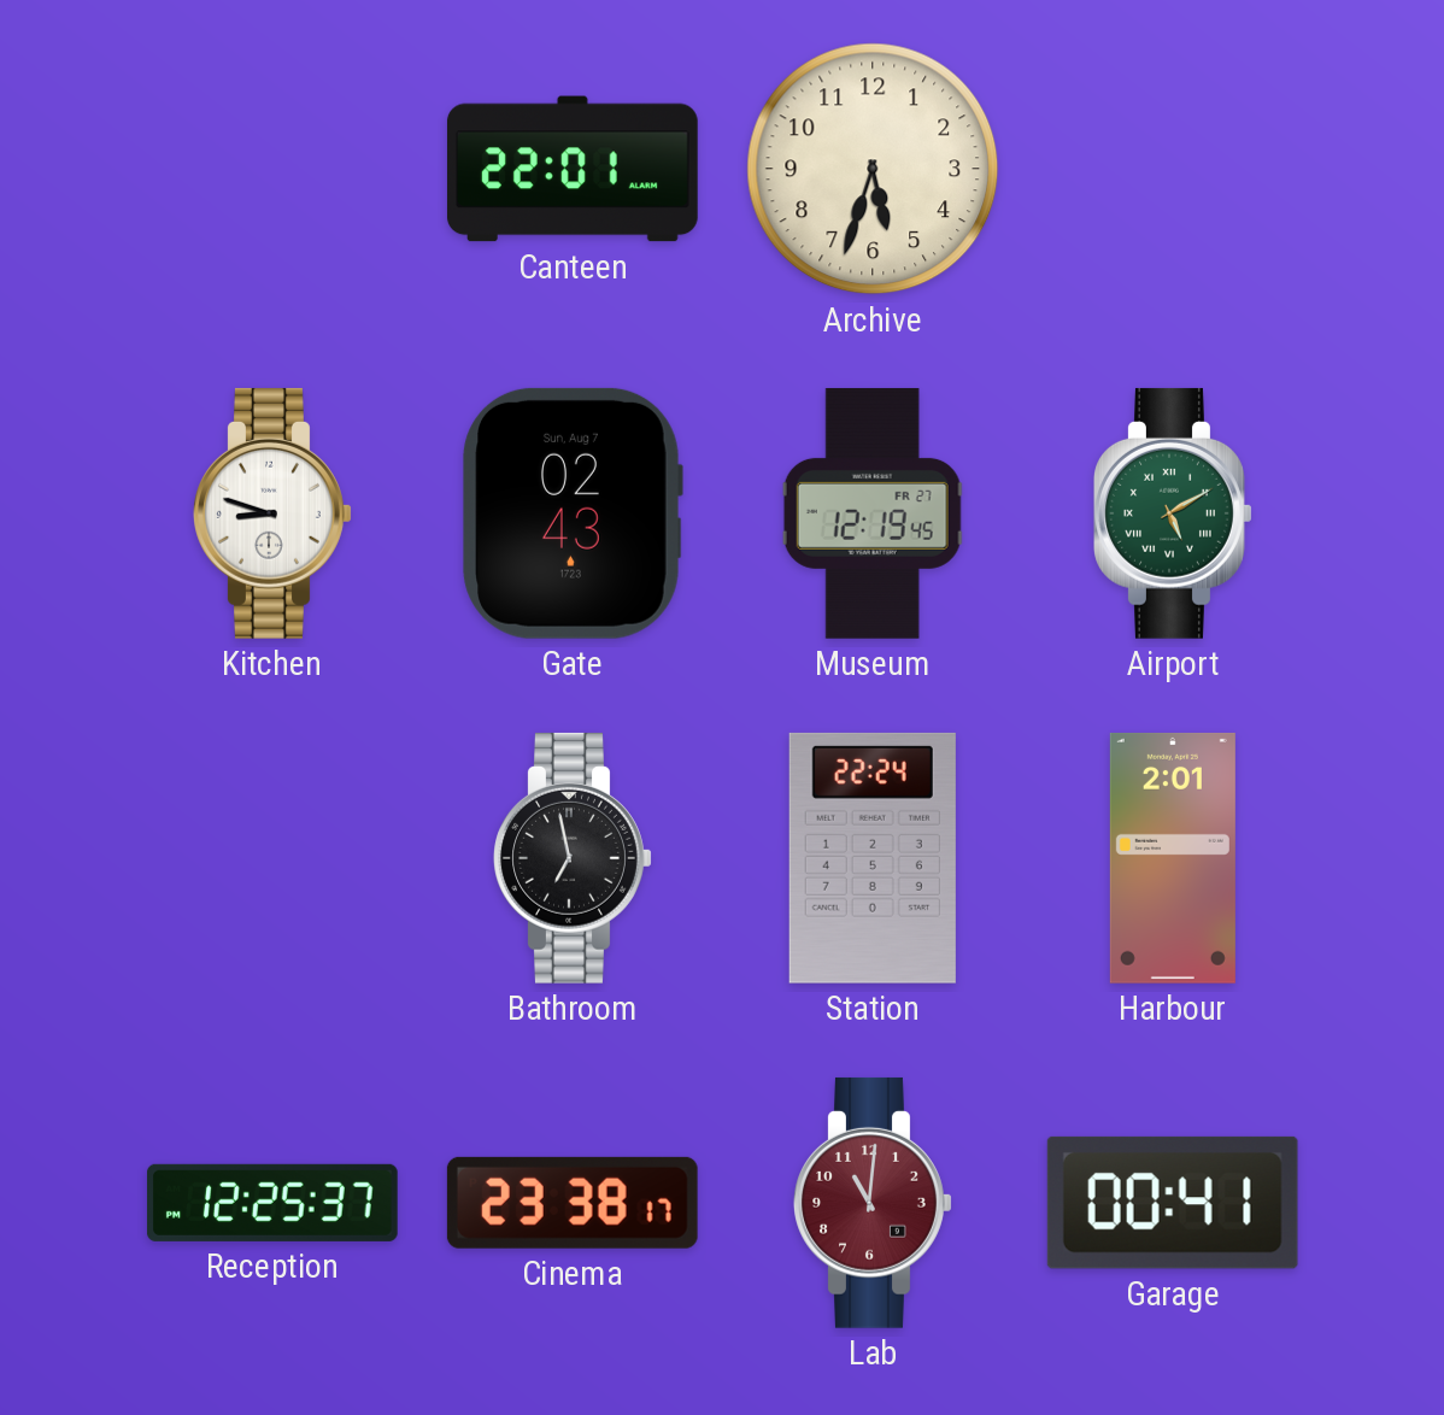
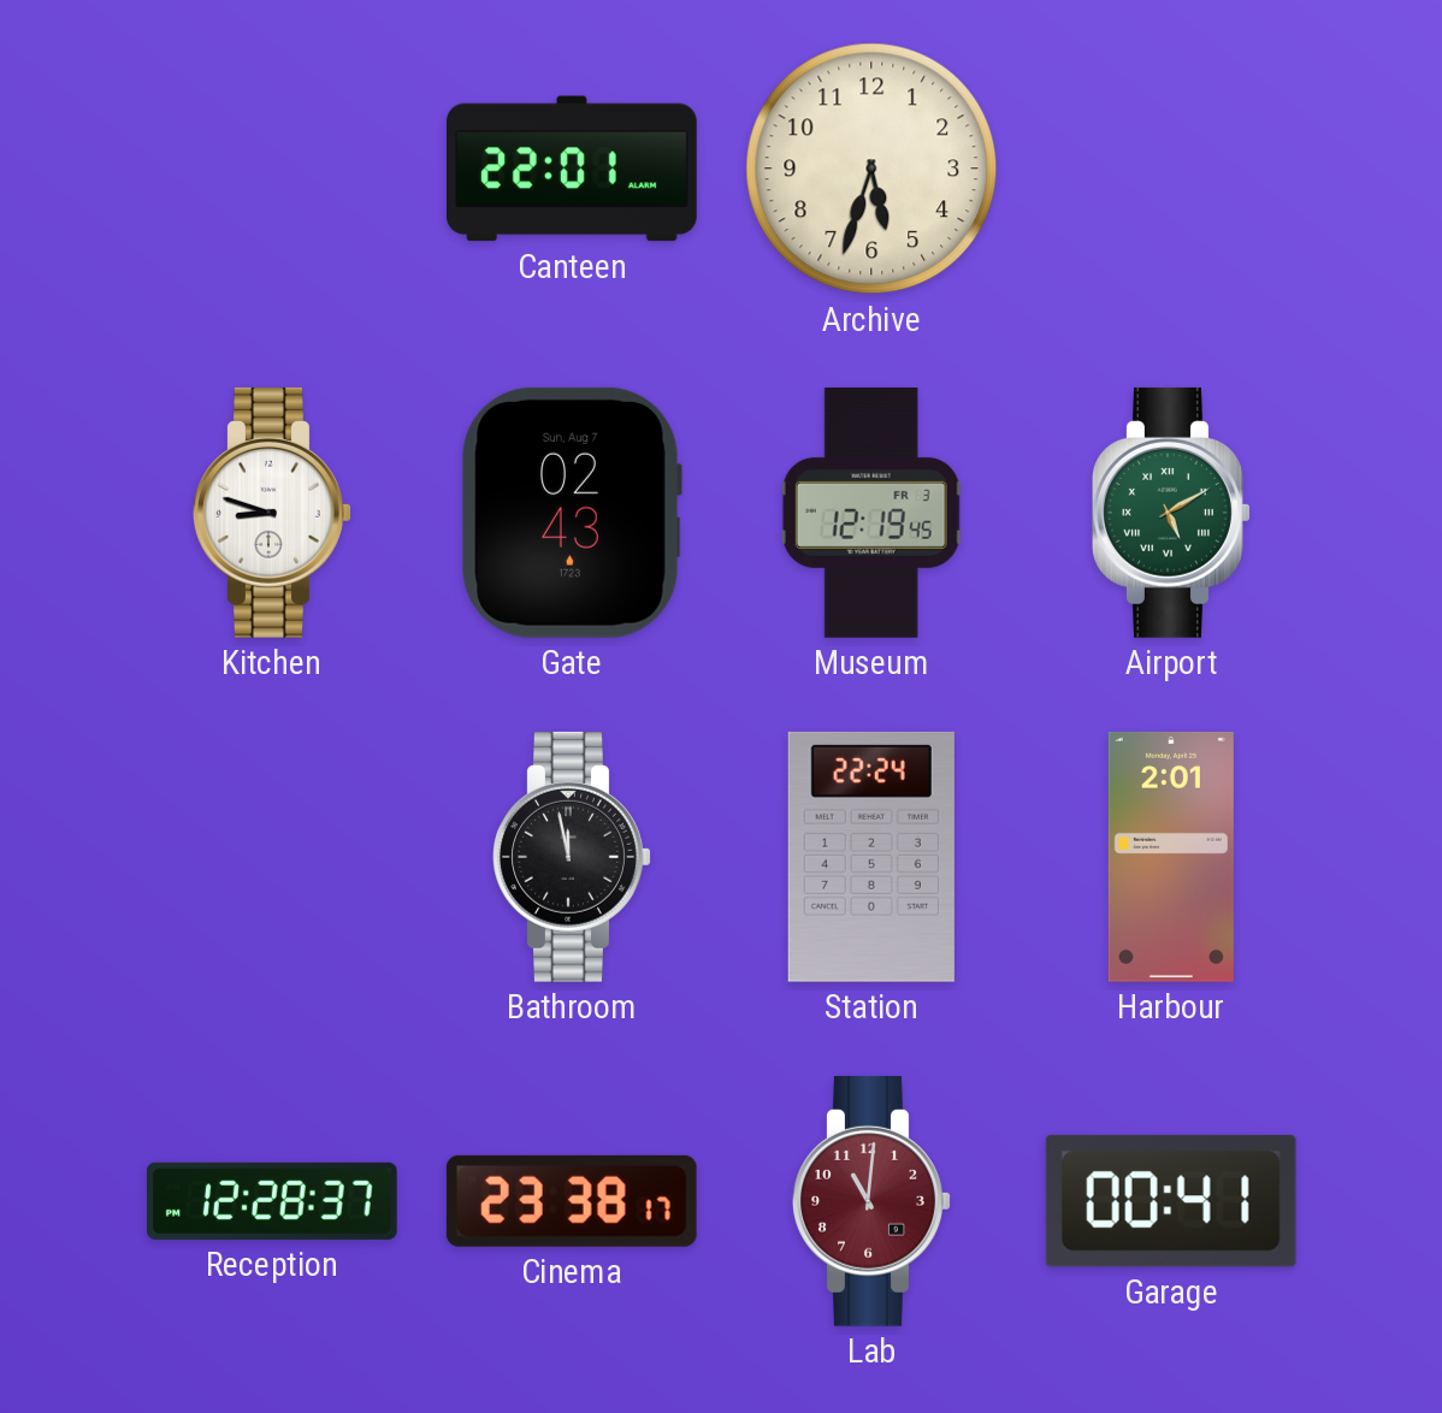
Museum date: FR 27 -> FR 3
Bathroom: 6:58 -> 11:58
Reception: 12:25 -> 12:28
